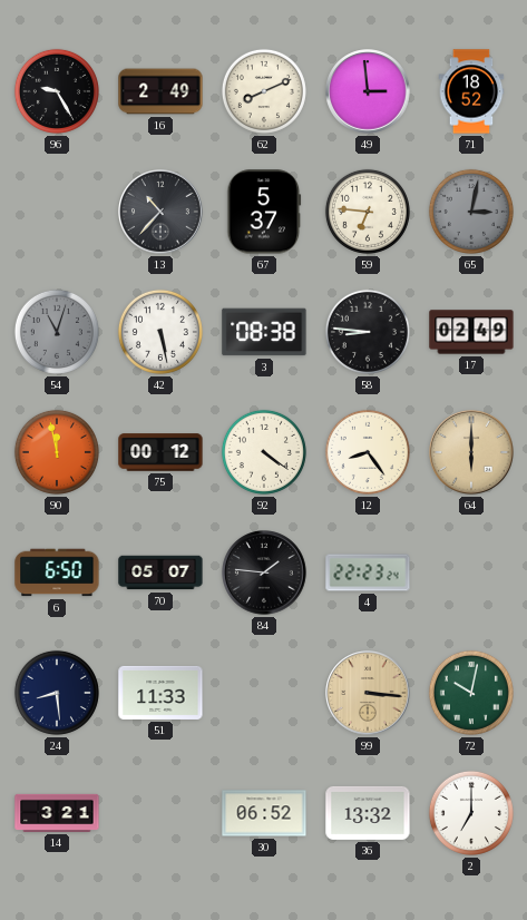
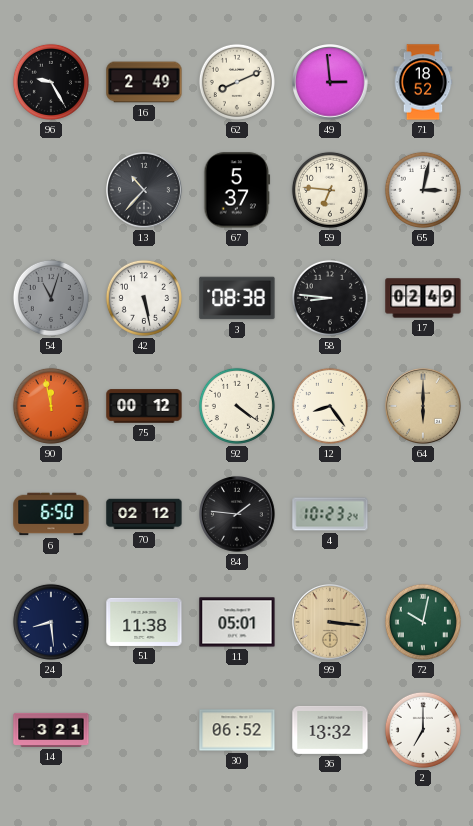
65 dial: grey -> white
70: 05:07 -> 02:12
4: 22:23 -> 10:23
51: 11:33 -> 11:38
11: none -> 05:01
